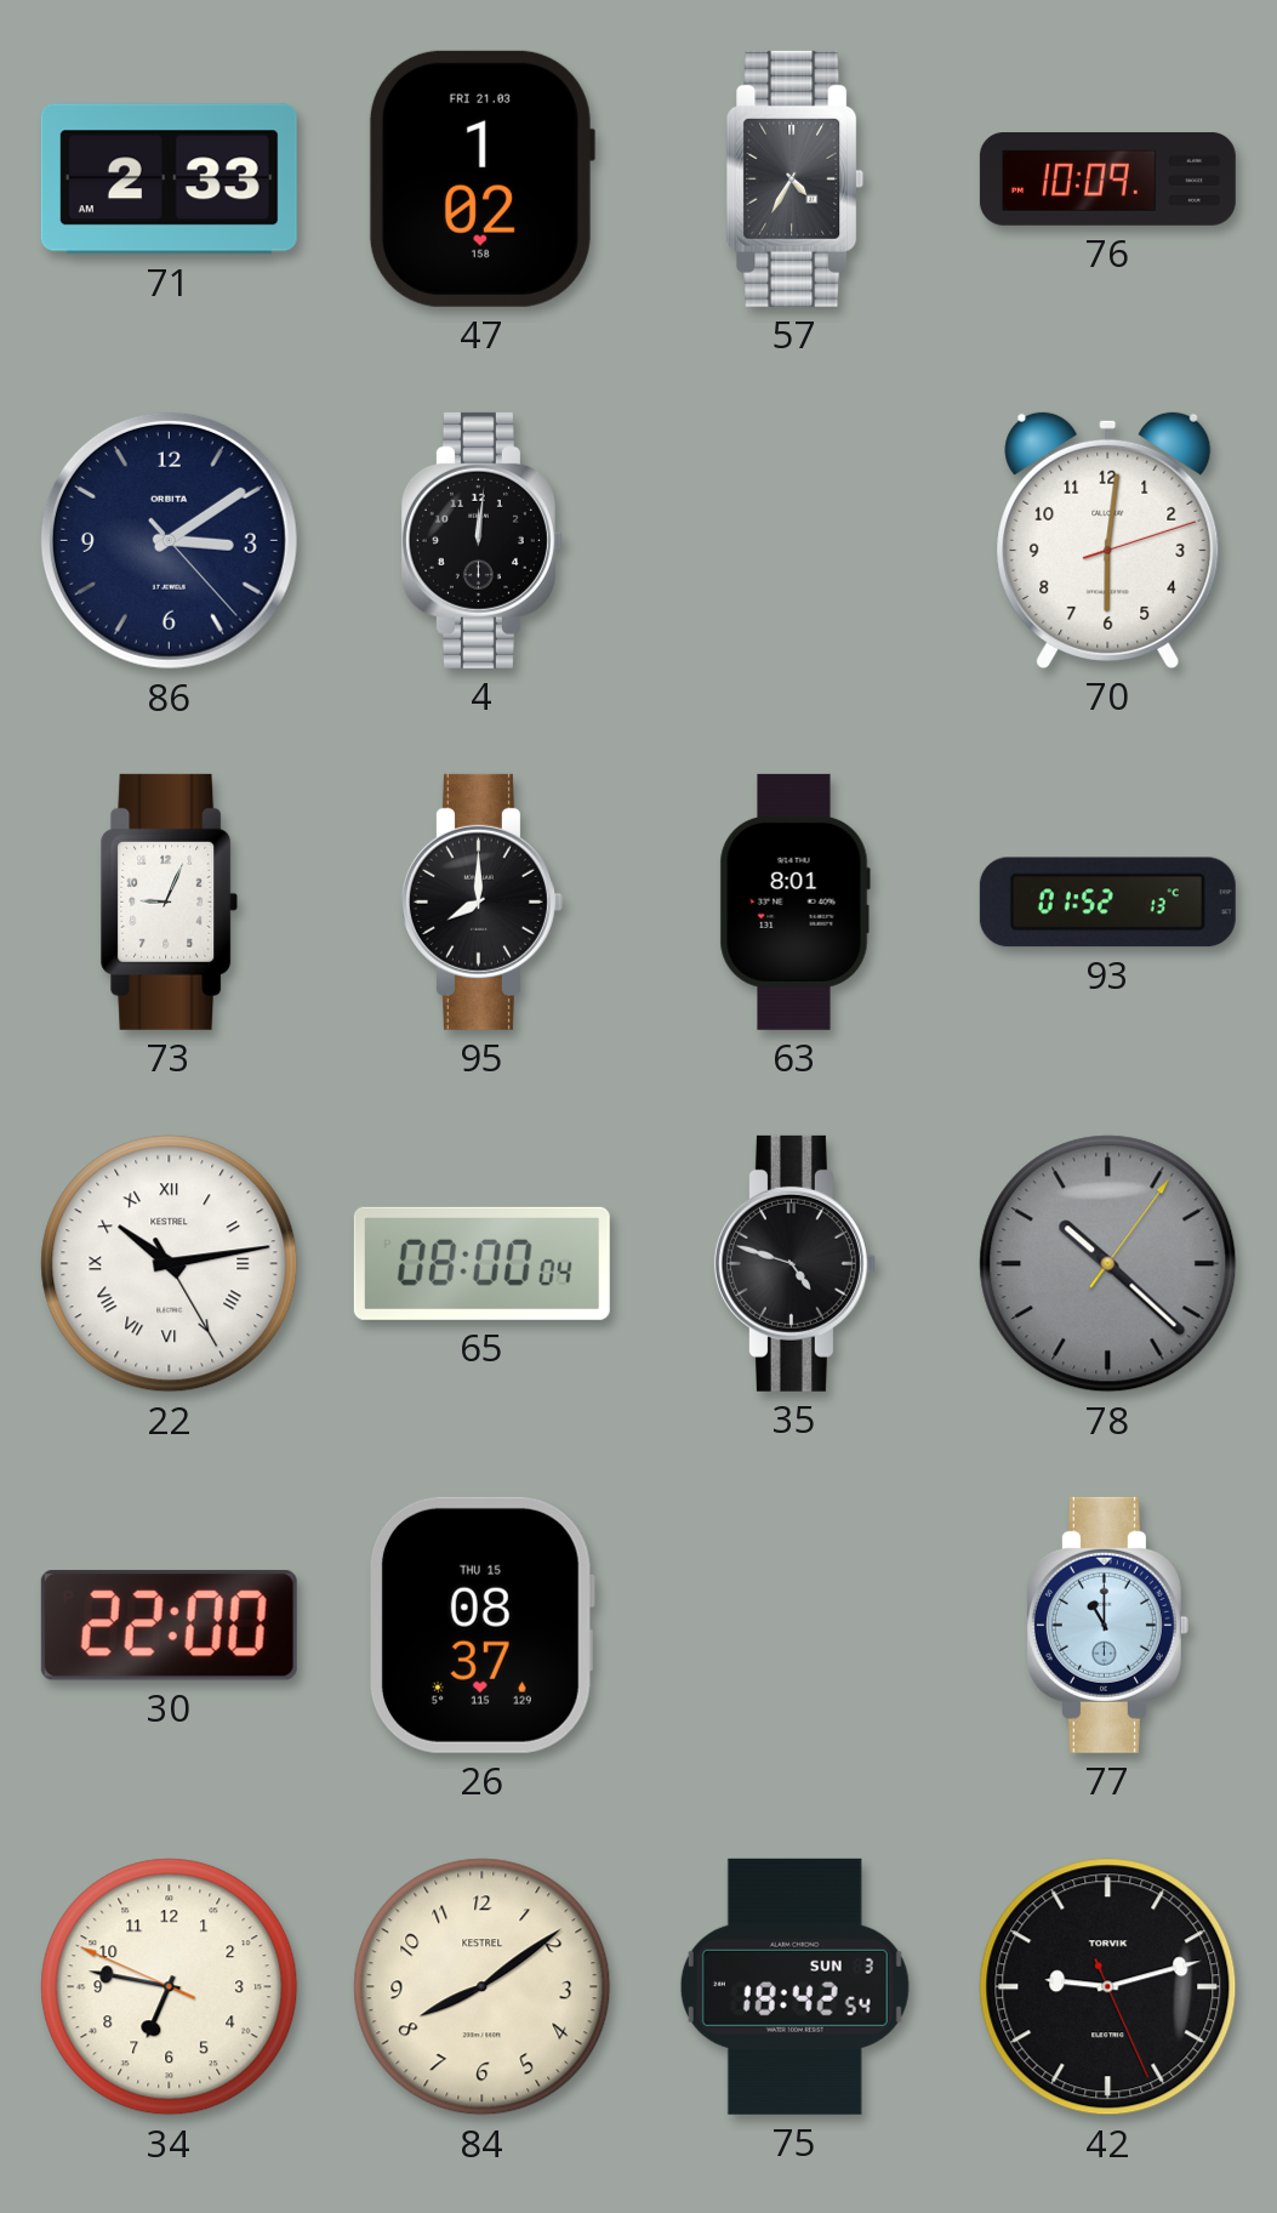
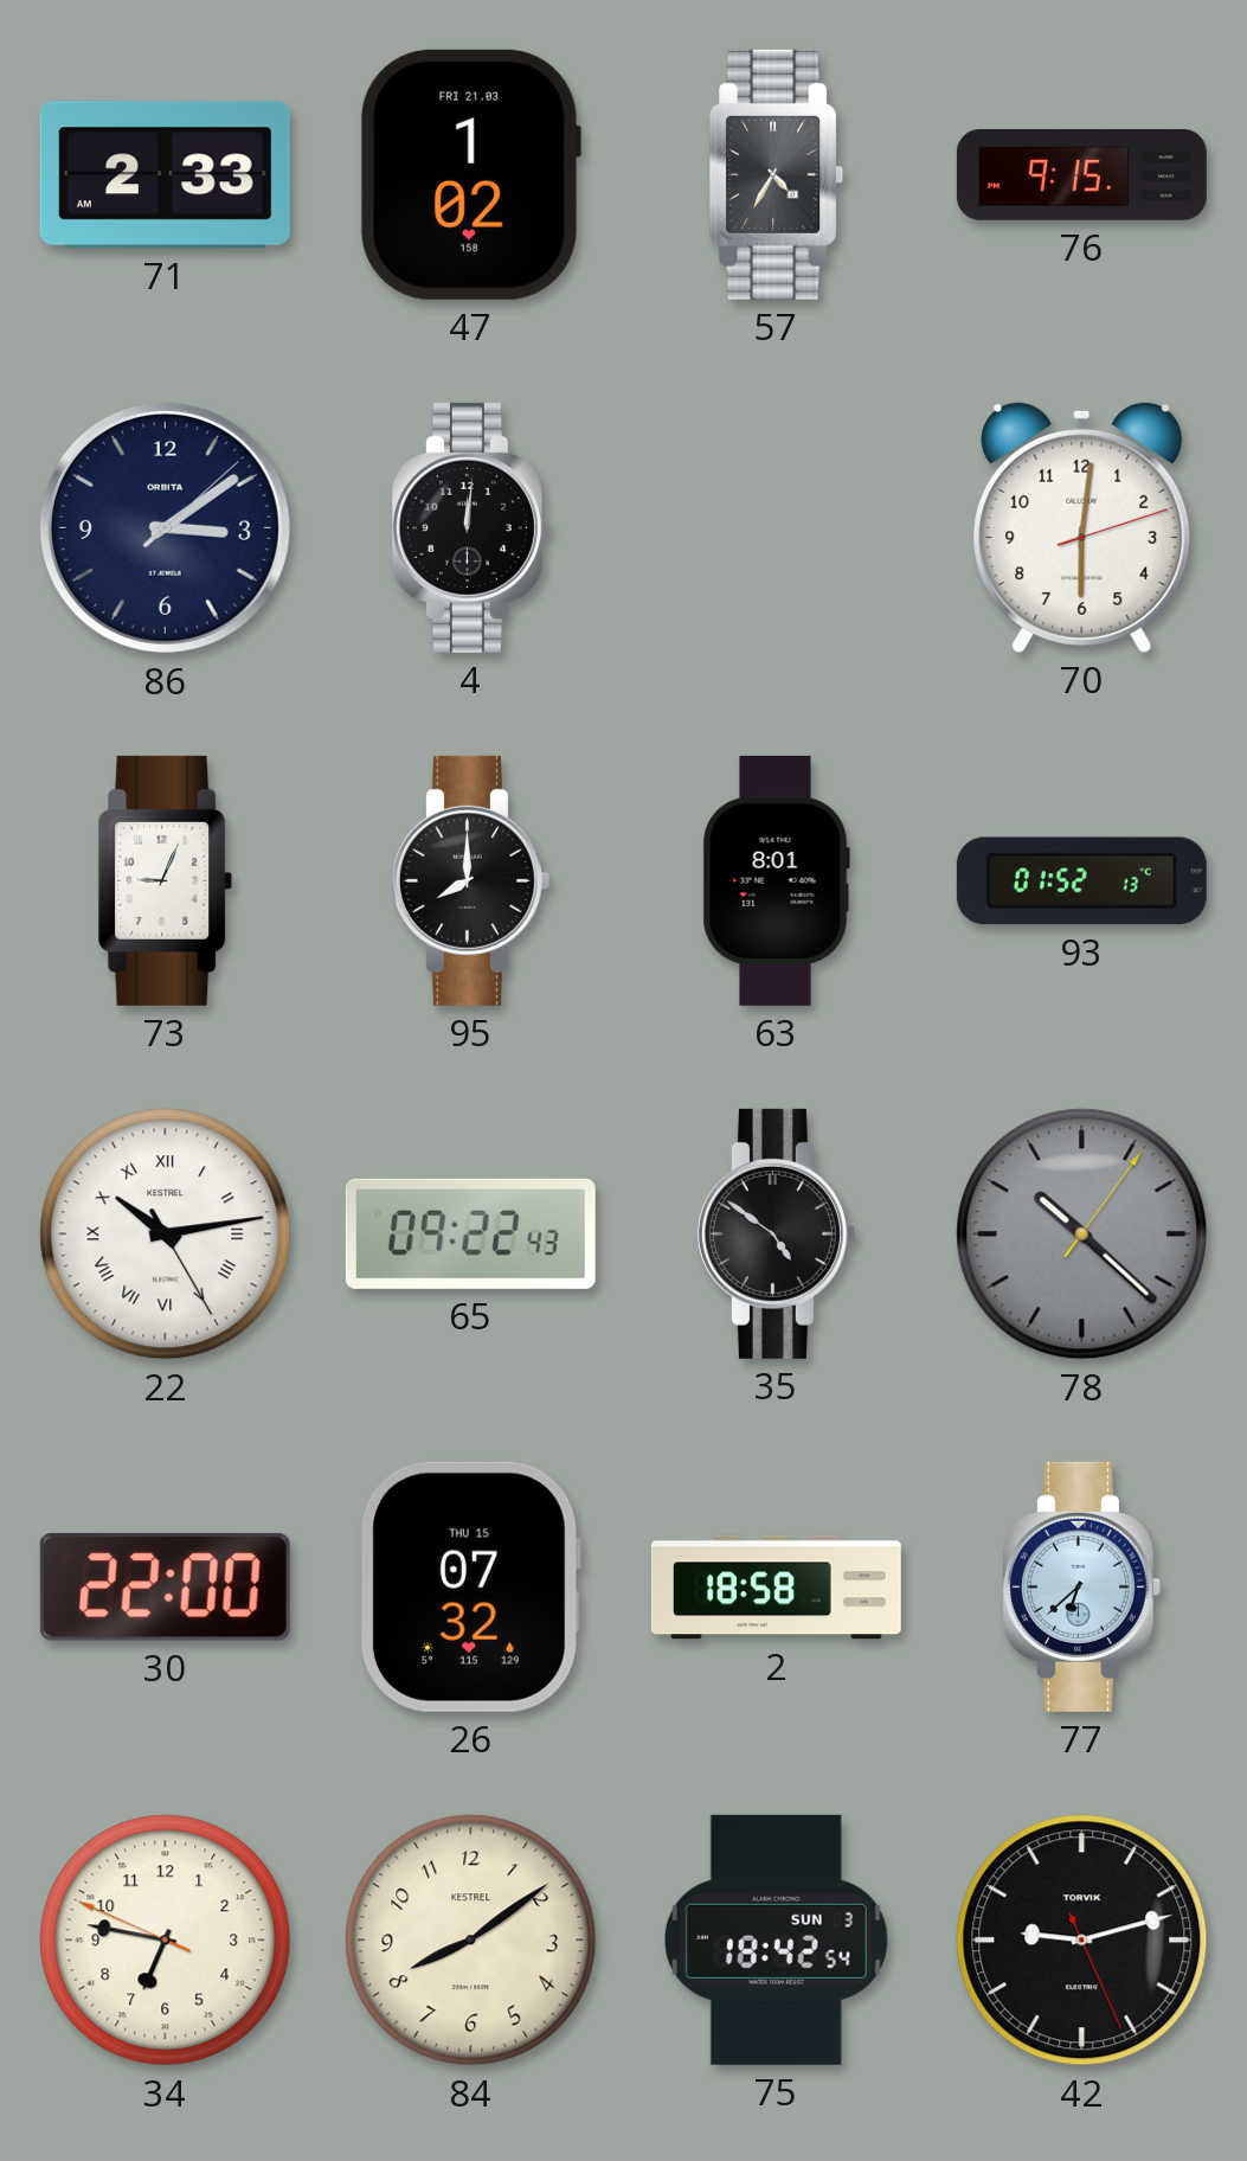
76: 10:09 -> 9:15
86: 3:09:23 -> 3:09:08
65: 08:00 -> 09:22
35: 4:48 -> 4:51
26: 08:37 -> 07:32
2: none -> 18:58
77: 11:00 -> 6:38
